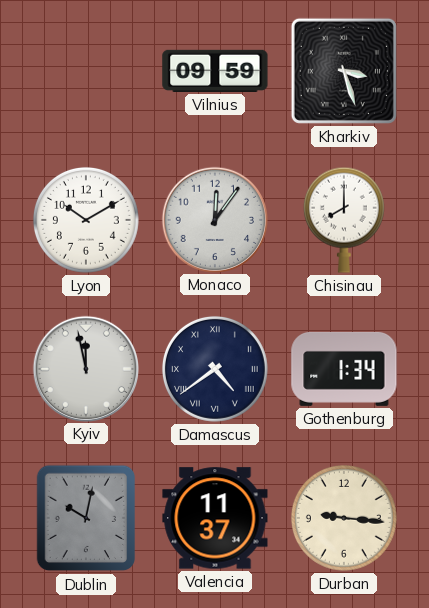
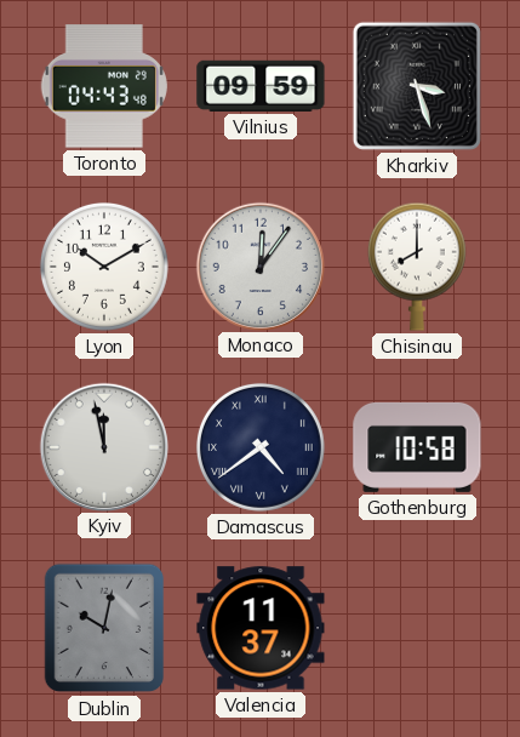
Toronto: none -> 04:43
Gothenburg: 1:34 -> 10:58
Durban: 9:16 -> none
